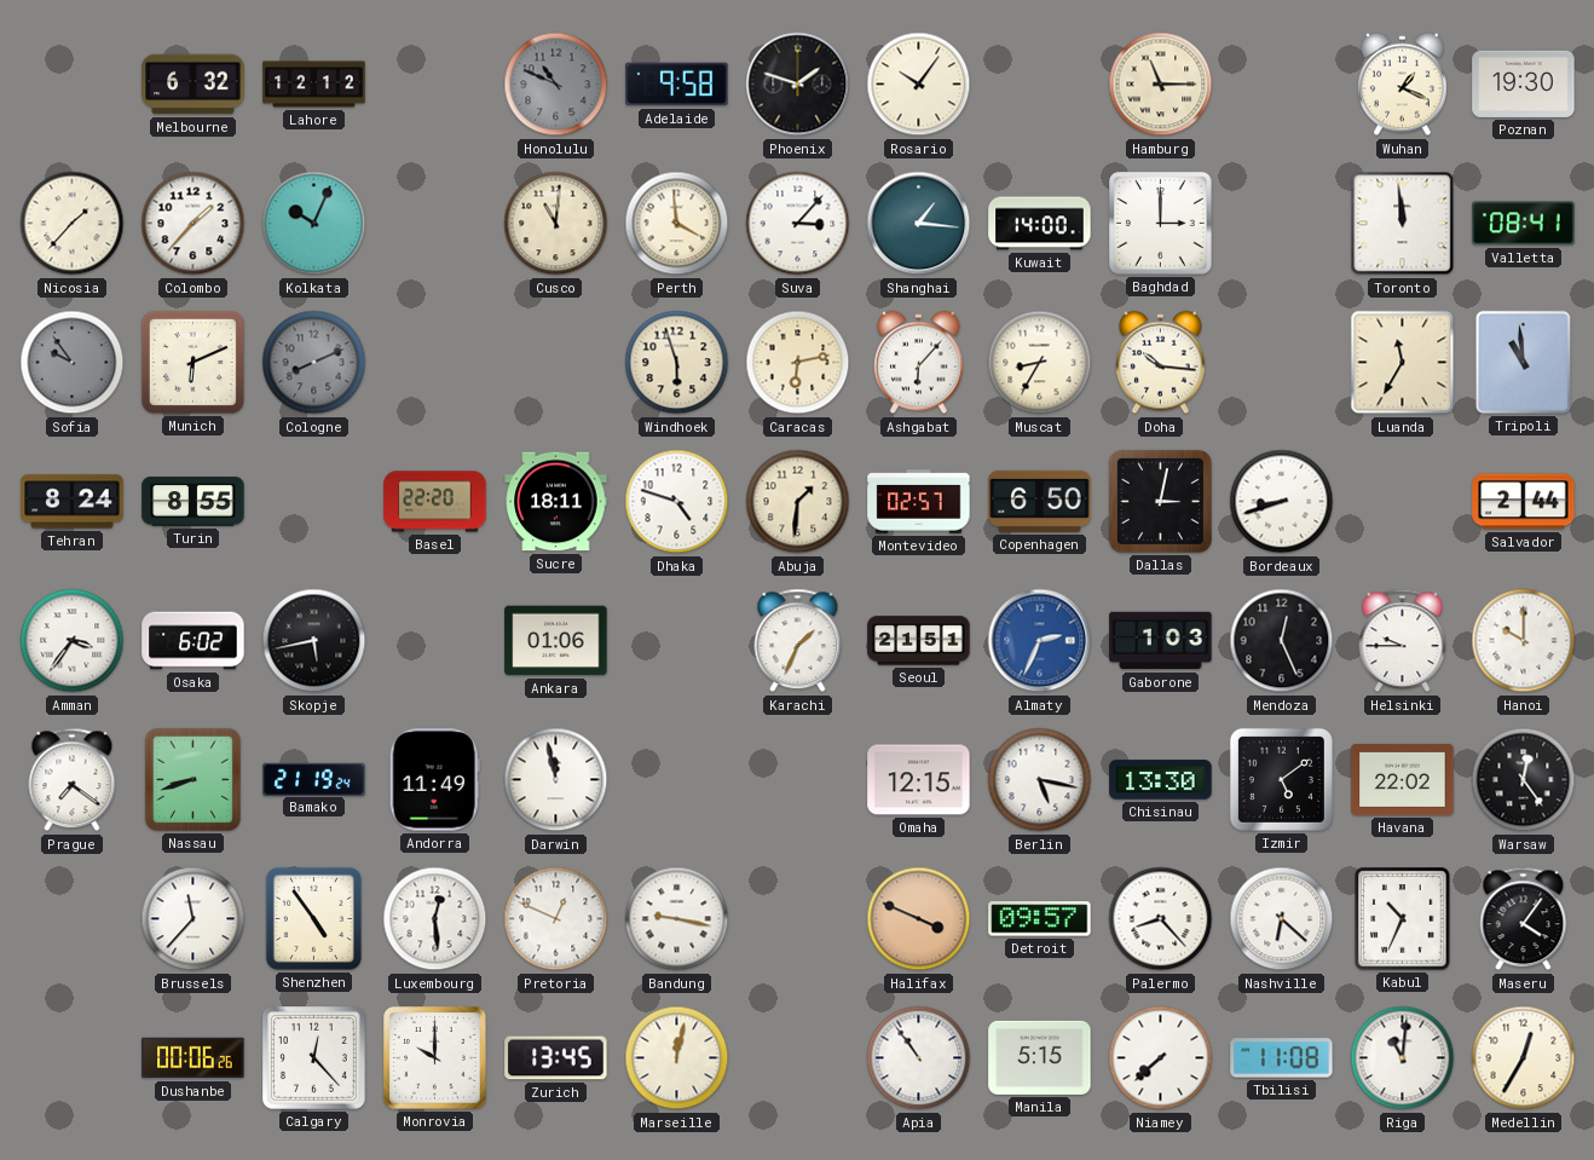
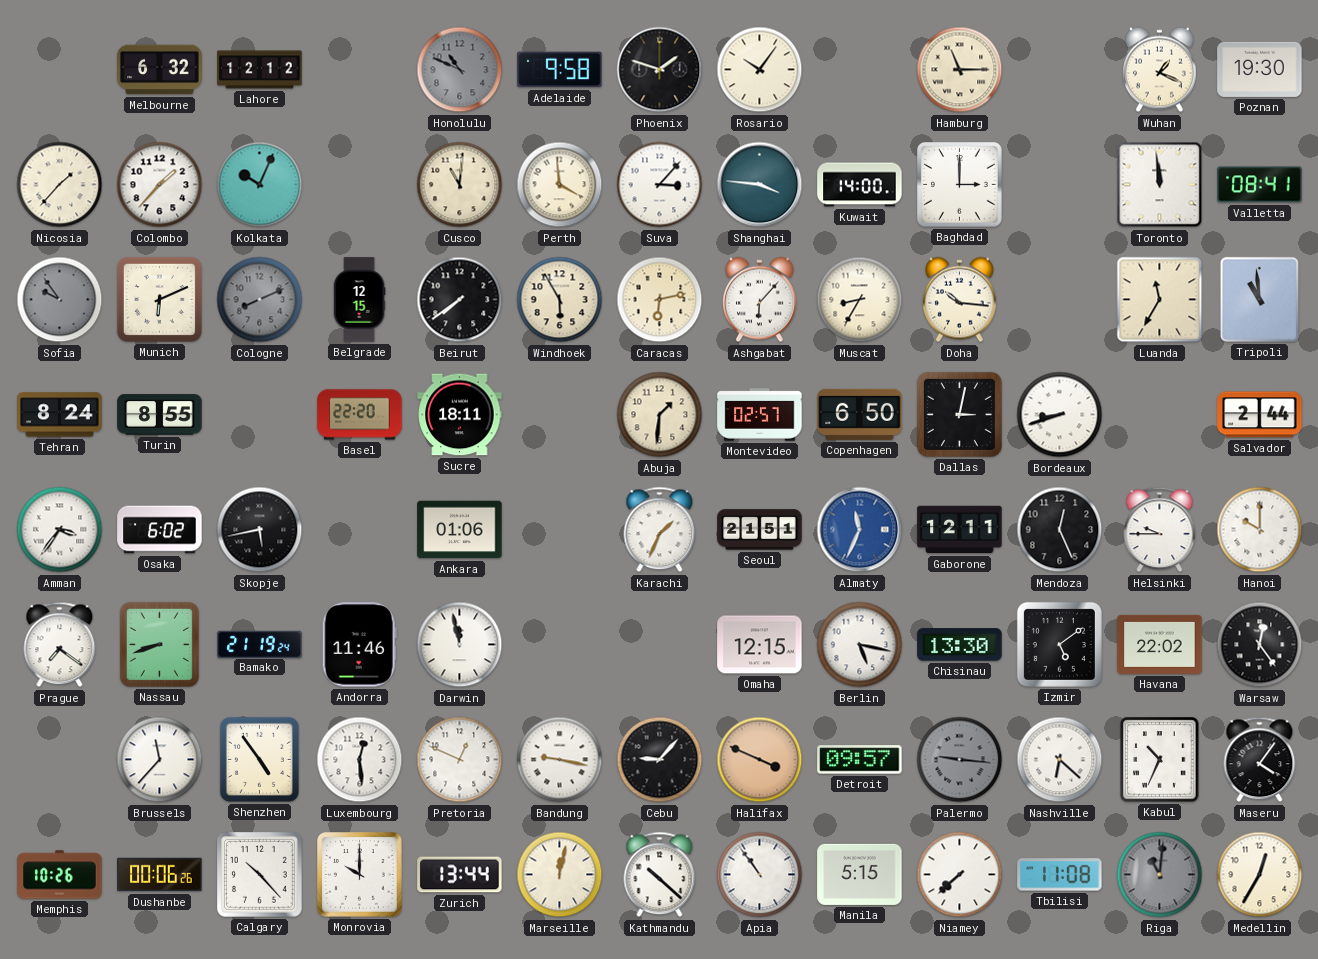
Shanghai: 1:16 -> 3:46
Belgrade: none -> 12:15
Beirut: none -> 7:39
Windhoek: 5:57 -> 5:55
Dhaka: 4:48 -> none
Almaty: 2:34 -> 11:34
Gaborone: 1:03 -> 12:11
Andorra: 11:49 -> 11:46
Cebu: none -> 9:07
Palermo: 8:23 -> 9:16
Palermo dial: white -> grey
Memphis: none -> 10:26
Calgary: 12:23 -> 10:23
Zurich: 13:45 -> 13:44
Kathmandu: none -> 10:22
Riga dial: white -> grey
